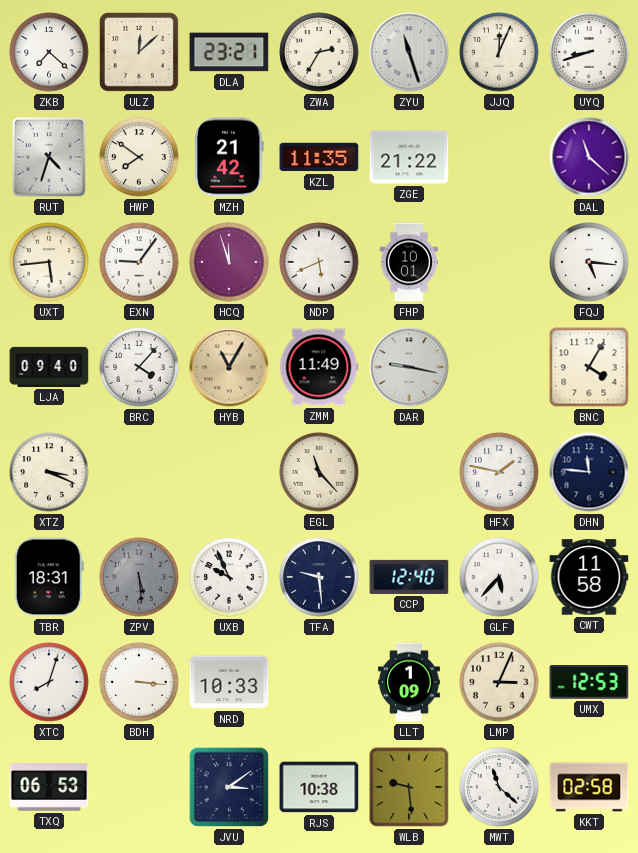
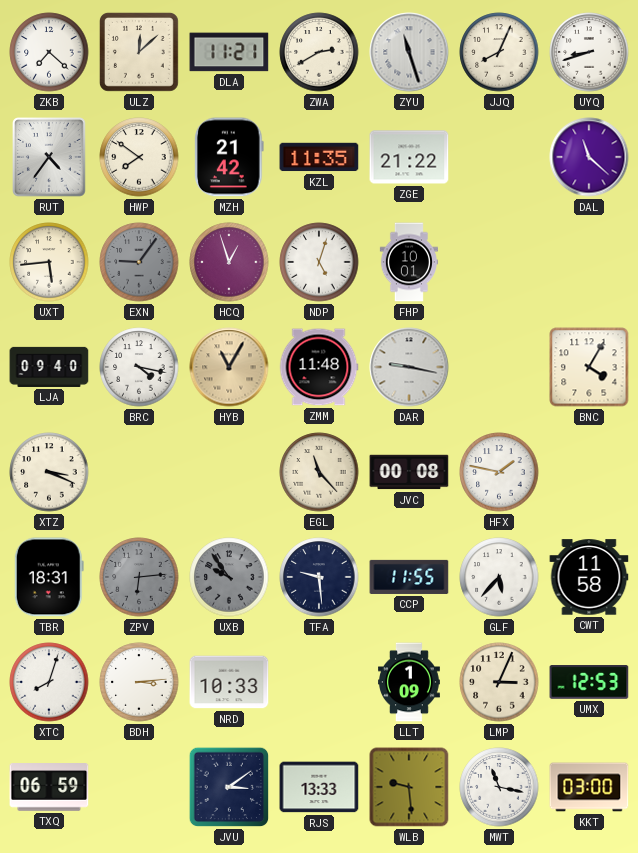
DLA: 23:21 -> 11:21
ZWA: 2:35 -> 2:40
JJQ: 12:04 -> 8:04
RUT: 4:33 -> 4:36
EXN dial: white -> grey
HCQ: 11:57 -> 12:57
NDP: 5:41 -> 5:03
FQJ: 5:16 -> none
BRC: 4:07 -> 4:17
ZMM: 11:49 -> 11:48
JVC: none -> 00:08
DHN: 11:46 -> none
ZPV: 5:29 -> 6:14
UXB: 9:56 -> 9:54
UXB dial: white -> grey
CCP: 12:40 -> 11:55
BDH: 3:16 -> 3:14
TXQ: 06:53 -> 06:59
RJS: 10:38 -> 13:33
MWT: 11:22 -> 11:17
KKT: 02:58 -> 03:00
